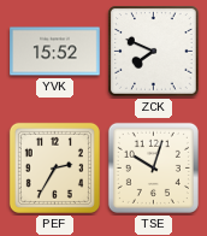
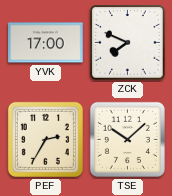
YVK: 15:52 -> 17:00
TSE: 10:03 -> 10:08
